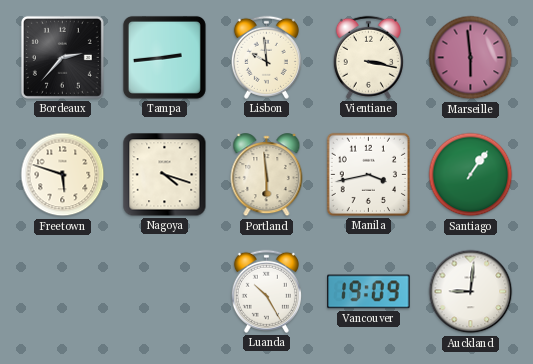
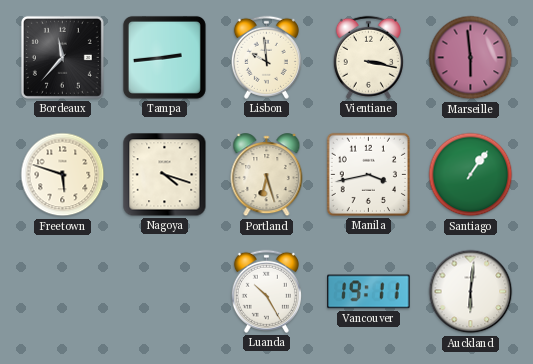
Bordeaux: 2:37 -> 11:37
Portland: 5:59 -> 6:27
Vancouver: 19:09 -> 19:11
Auckland: 9:01 -> 6:01
